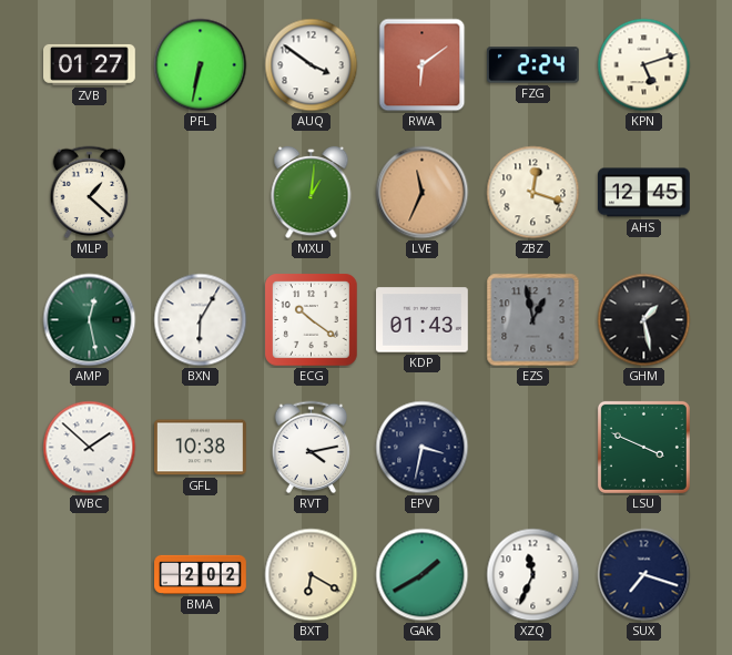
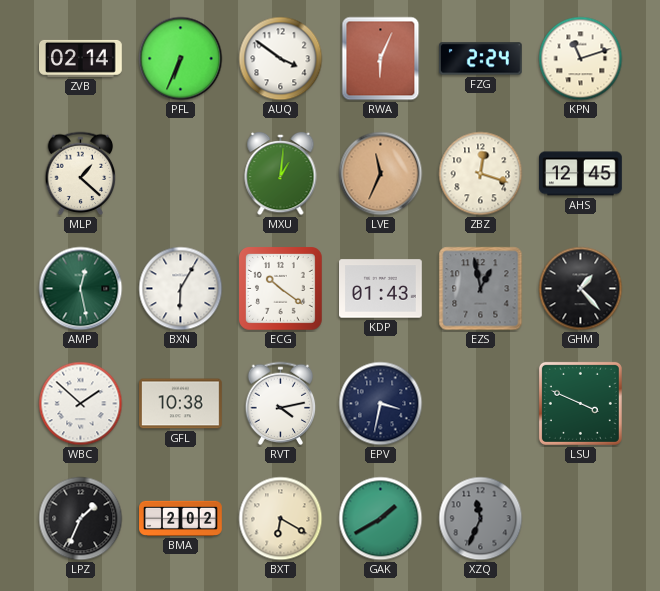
ZVB: 01:27 -> 02:14
PFL: 6:32 -> 6:34
RWA: 6:09 -> 6:04
KPN: 5:12 -> 11:12
GHM: 1:28 -> 1:23
LPZ: none -> 1:34
XZQ dial: white -> grey
SUX: 7:18 -> none
